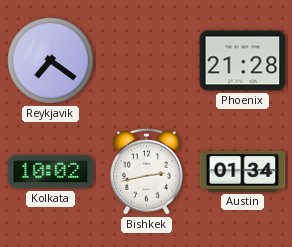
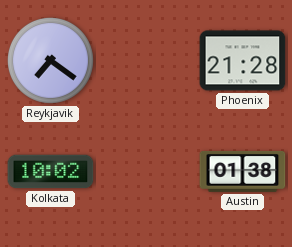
Bishkek: 2:43 -> none
Austin: 01:34 -> 01:38
